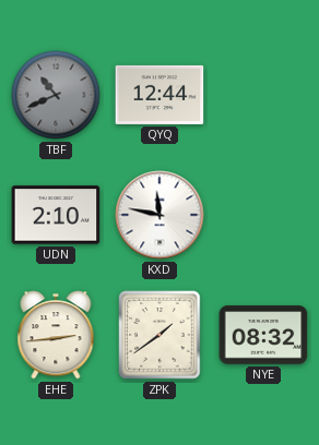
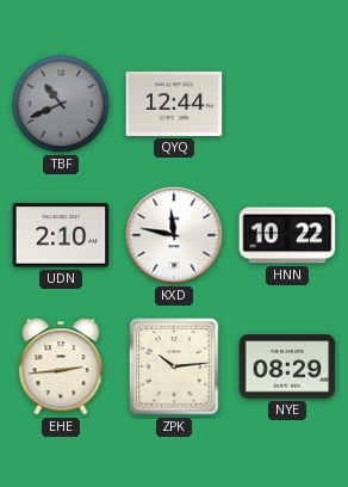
HNN: none -> 10:22
ZPK: 1:39 -> 10:14
NYE: 08:32 -> 08:29
